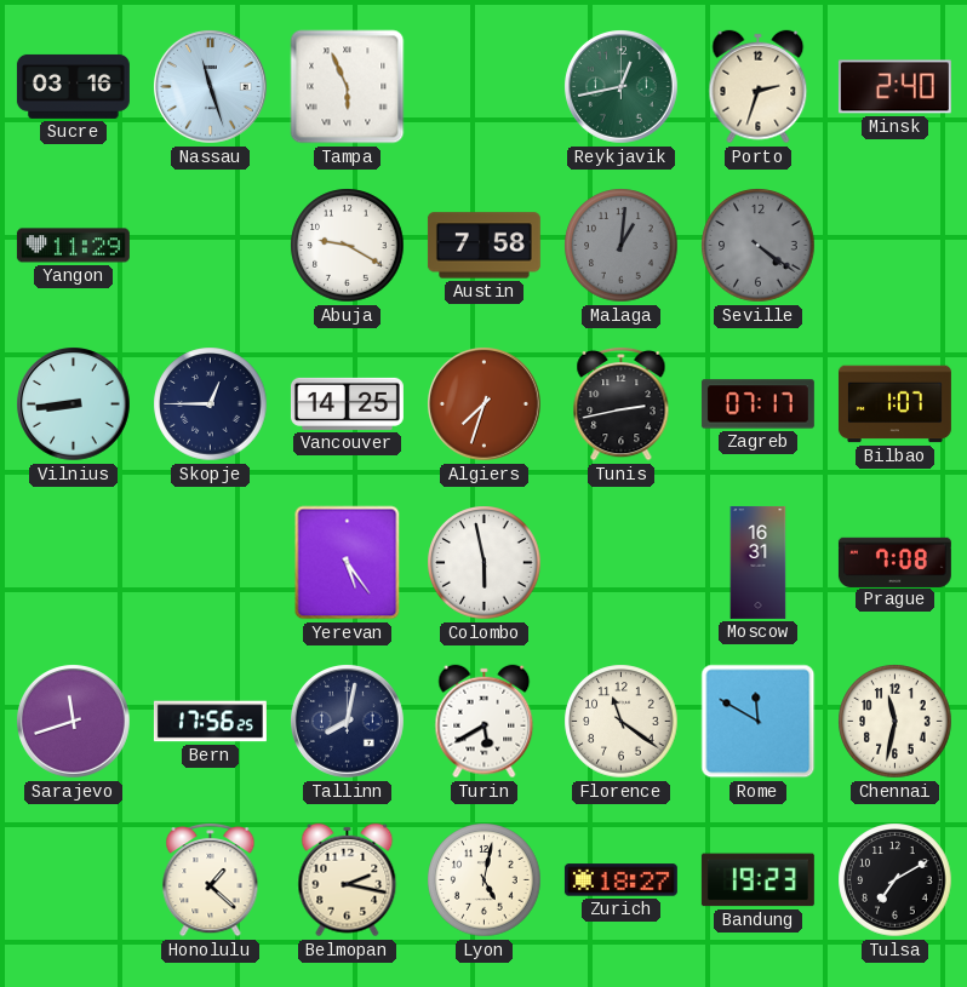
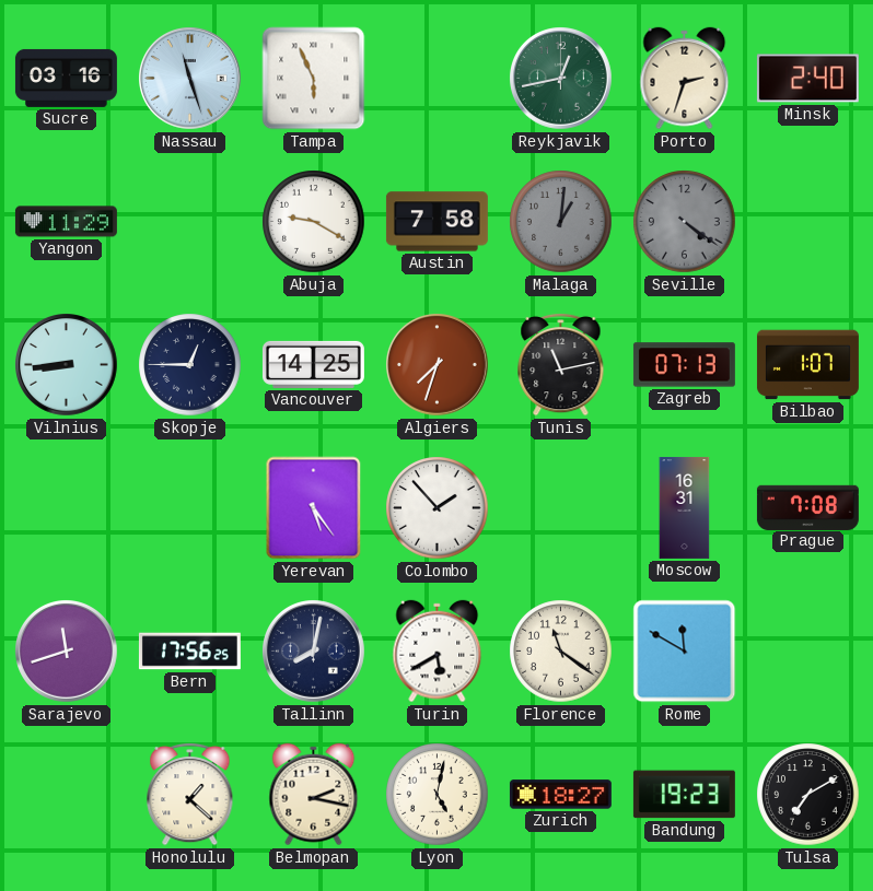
Tunis: 2:43 -> 11:13
Zagreb: 07:17 -> 07:13
Colombo: 5:58 -> 1:53
Chennai: 11:32 -> none
